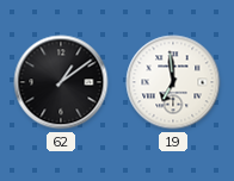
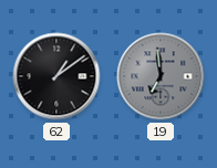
19 dial: white -> grey
